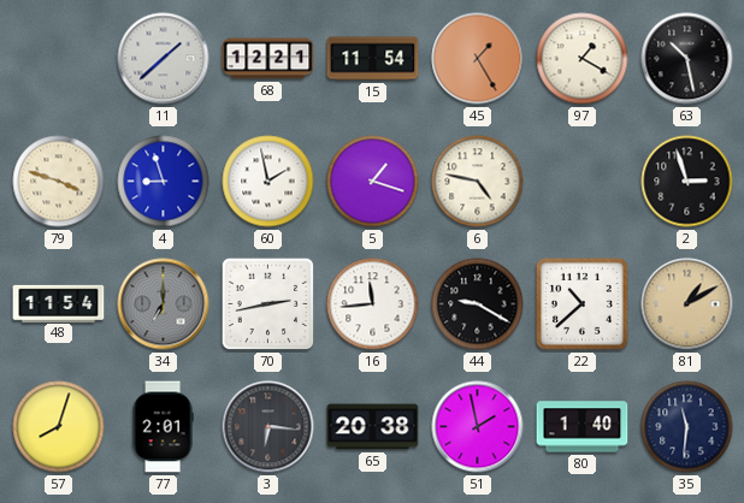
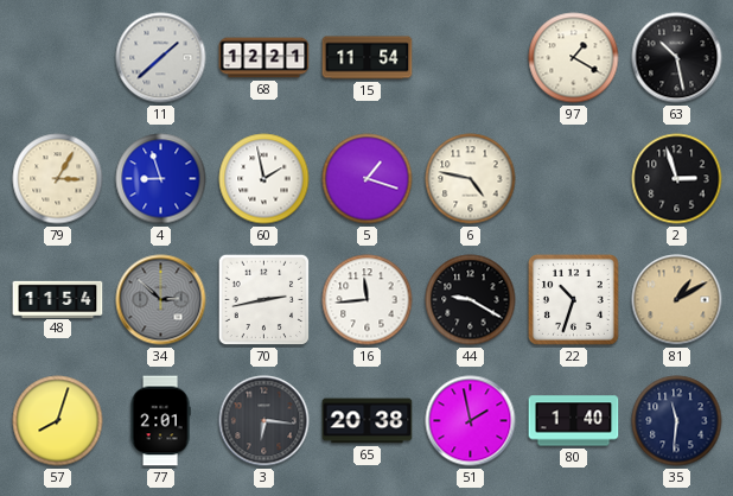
45: 1:25 -> none
79: 3:48 -> 3:05
34: 7:00 -> 2:52
22: 10:38 -> 10:33
